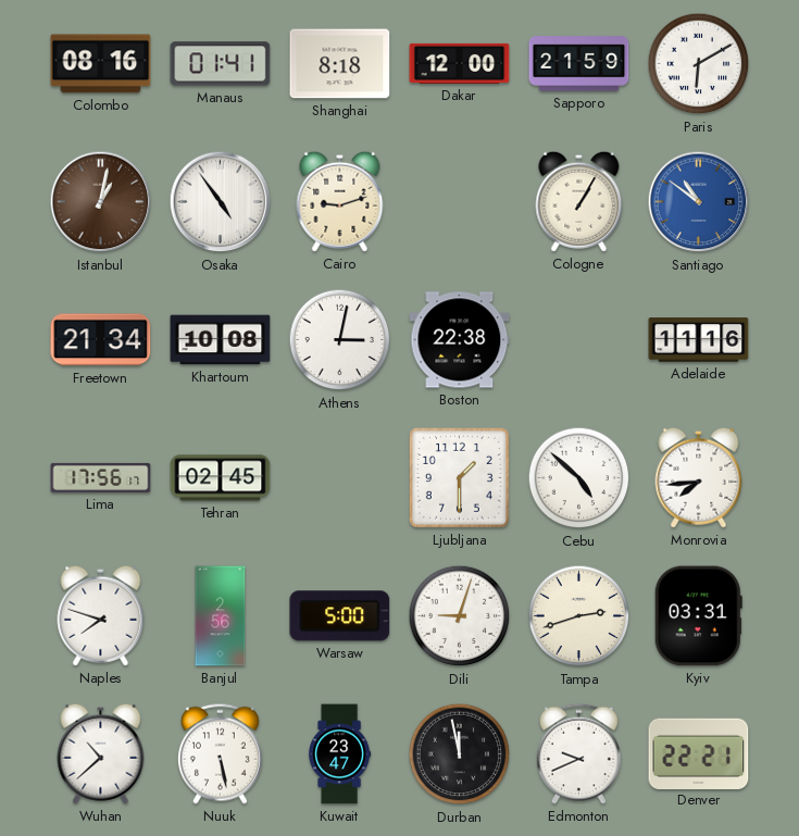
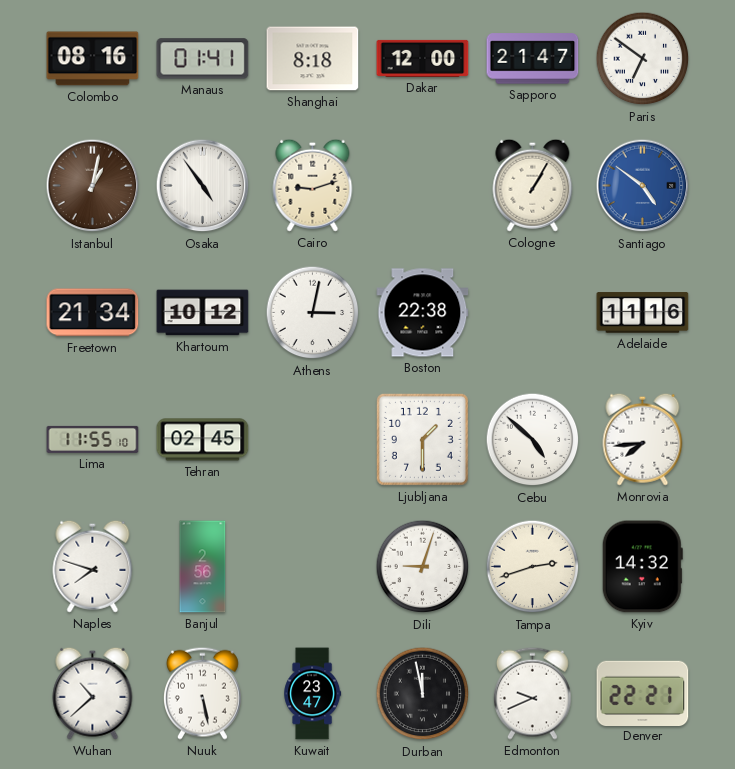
Sapporo: 21:59 -> 21:47
Paris: 6:10 -> 6:51
Santiago: 10:51 -> 4:51
Khartoum: 10:08 -> 10:12
Lima: 17:56 -> 11:55
Warsaw: 5:00 -> none
Kyiv: 03:31 -> 14:32
